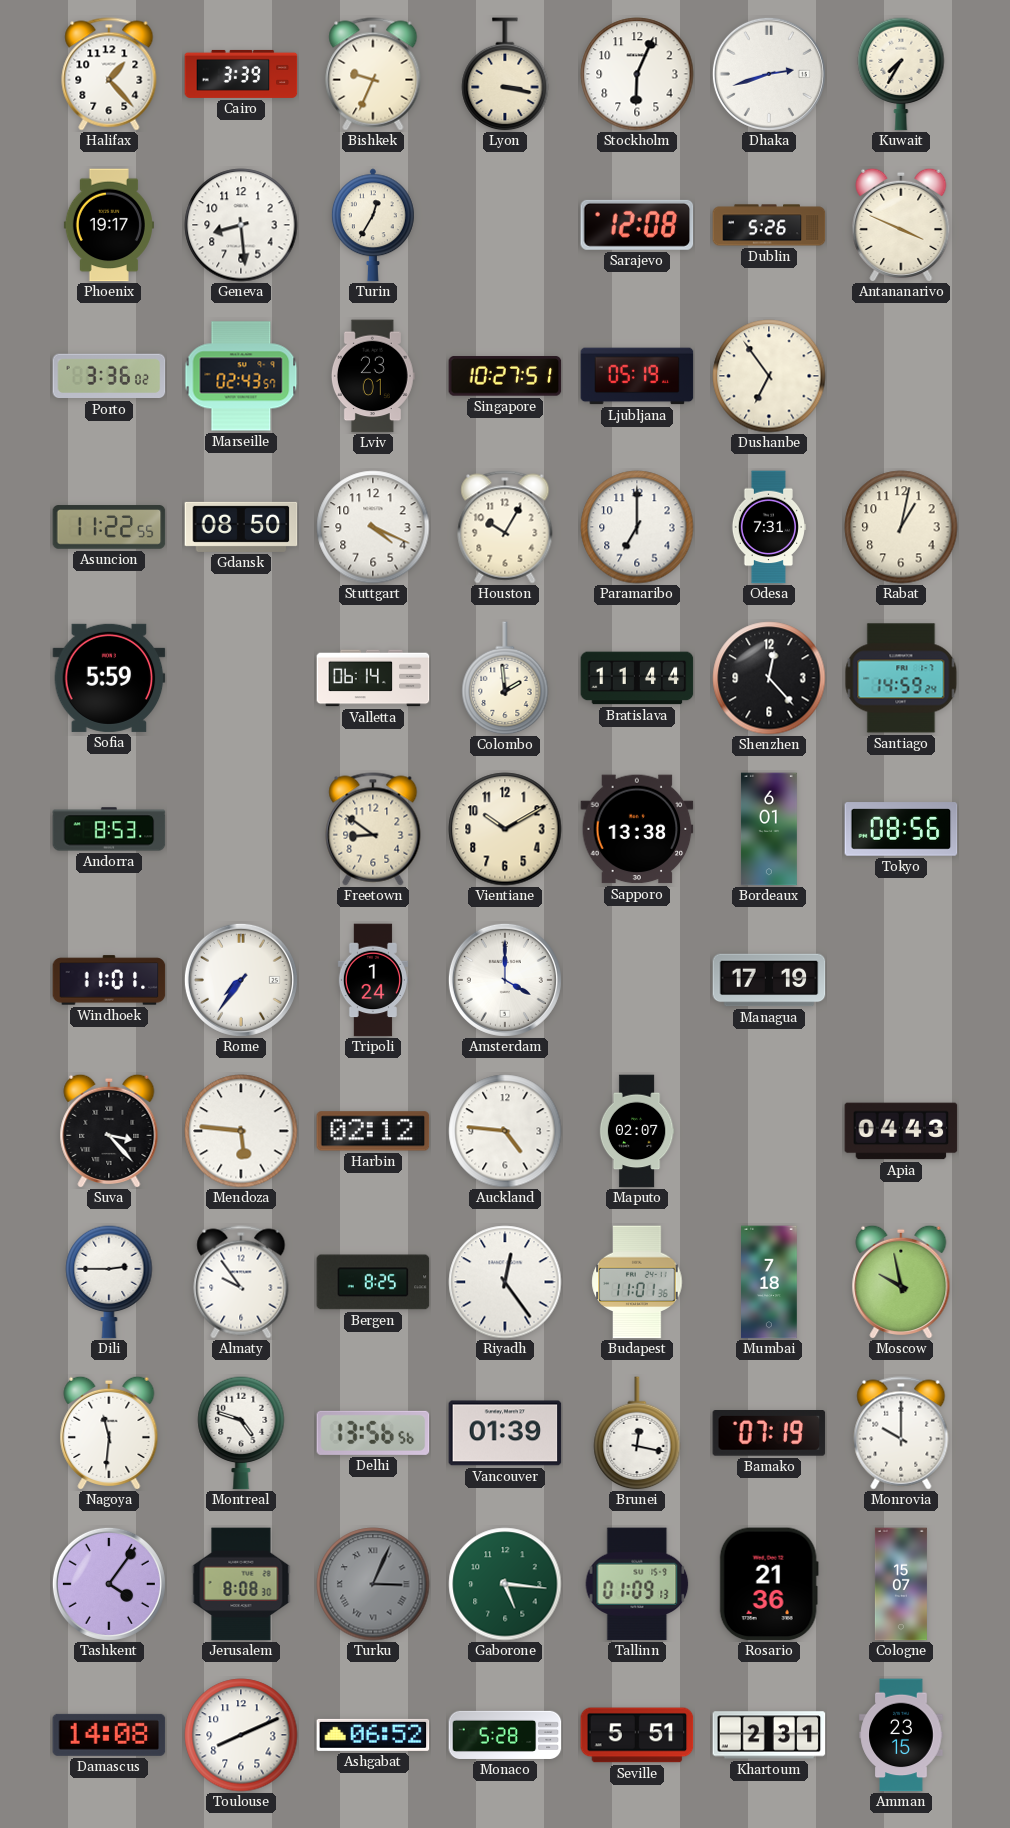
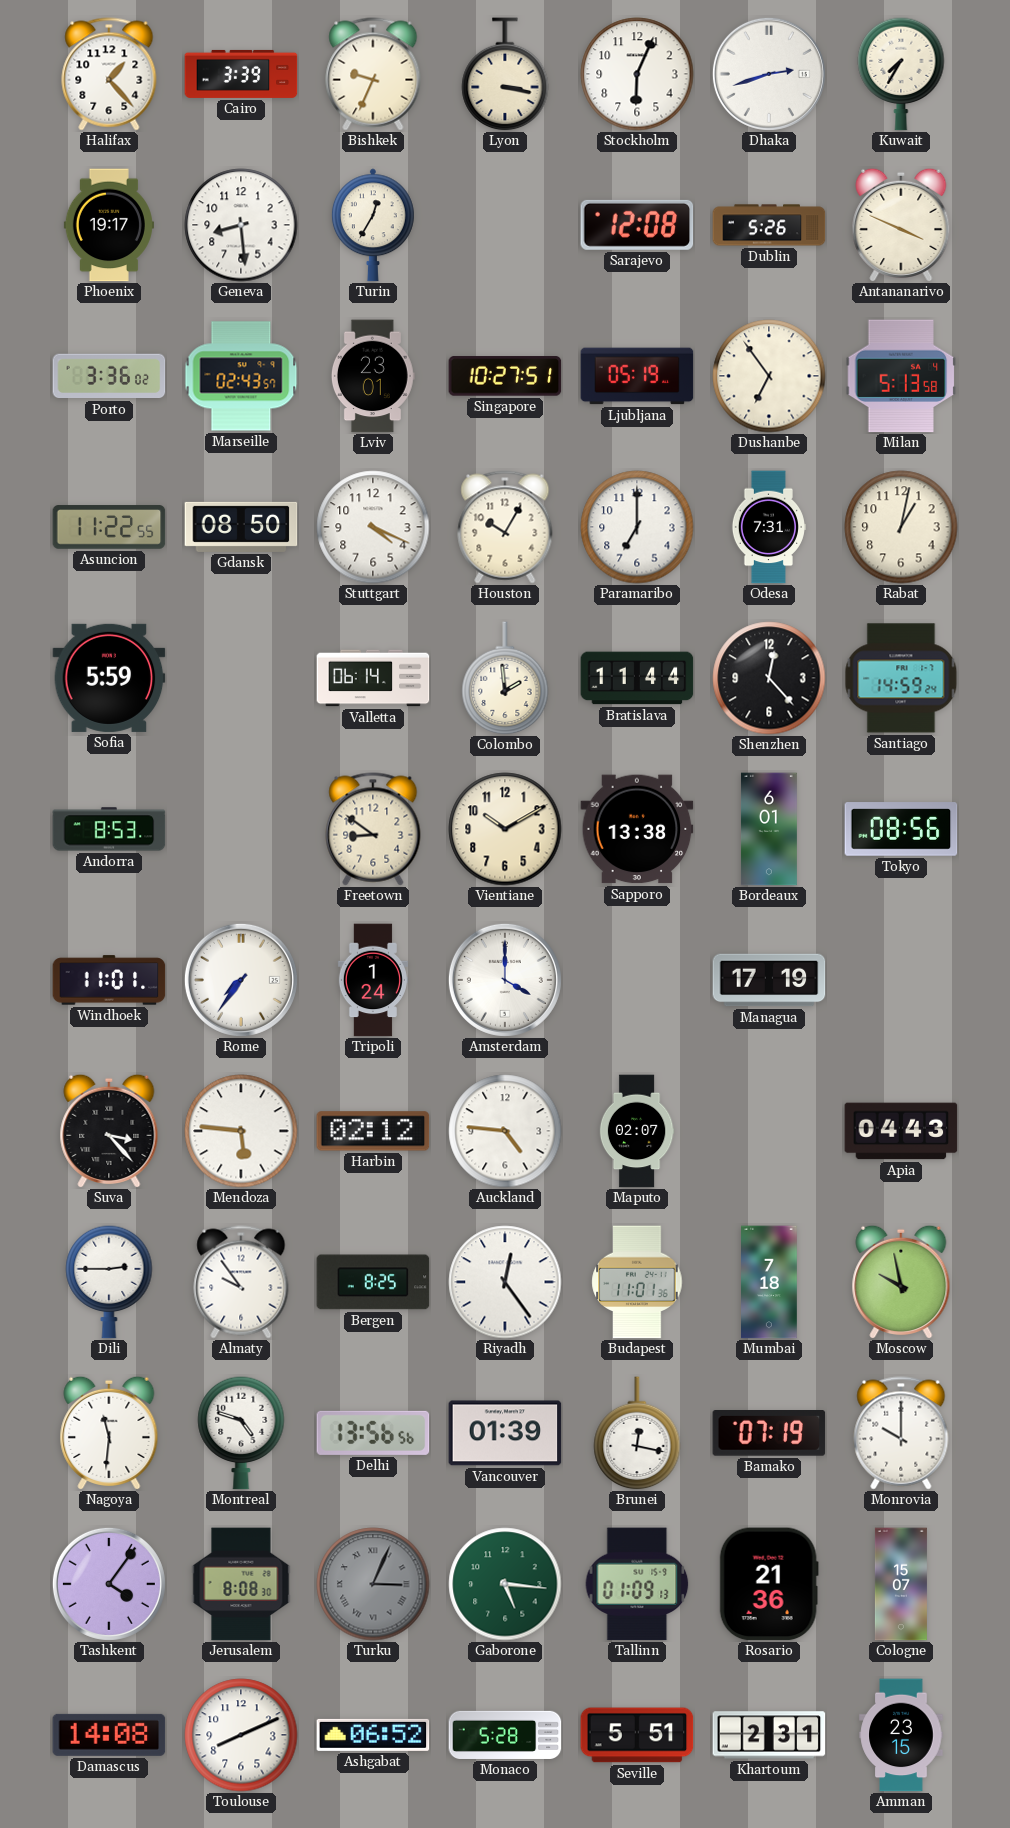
Milan: none -> 5:13
